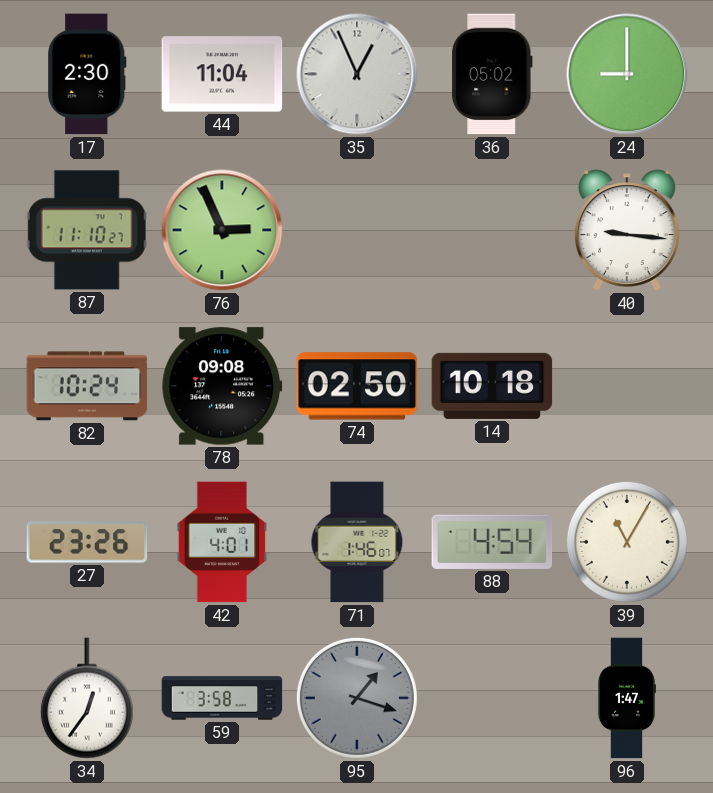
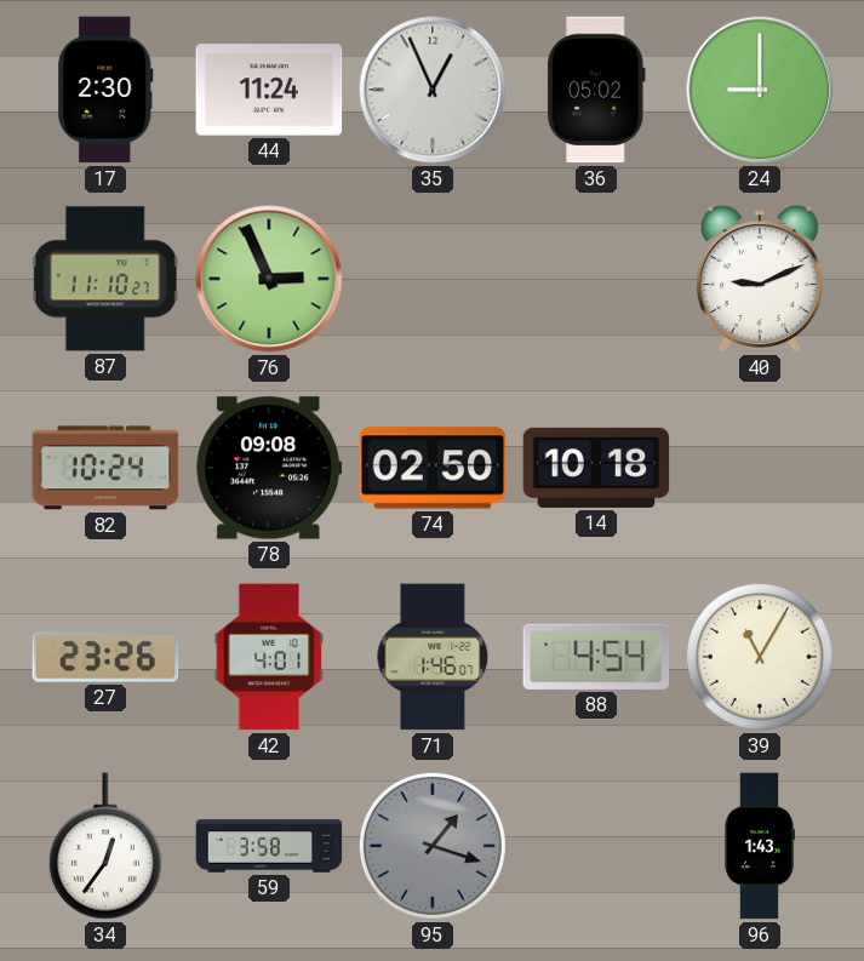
44: 11:04 -> 11:24
40: 9:16 -> 9:11
96: 1:47 -> 1:43
